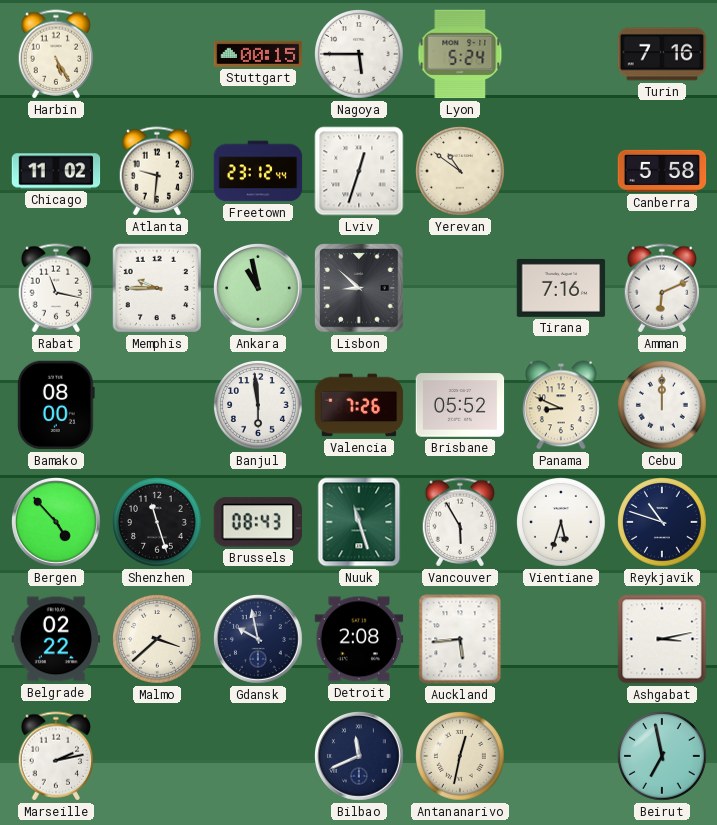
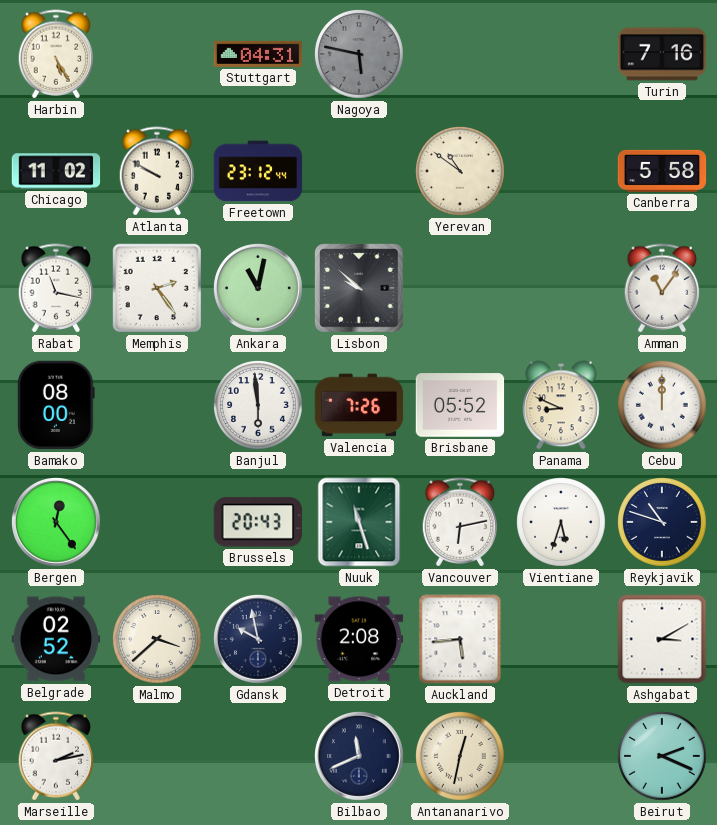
Stuttgart: 00:15 -> 04:31
Nagoya: 5:45 -> 5:47
Nagoya dial: white -> grey
Lyon: 5:24 -> none
Atlanta: 9:31 -> 9:50
Lviv: 12:33 -> none
Memphis: 9:45 -> 2:24
Ankara: 10:58 -> 11:02
Lisbon: 8:52 -> 9:52
Tirana: 7:16 -> none
Amman: 6:11 -> 11:06
Bergen: 4:53 -> 12:24
Shenzhen: 11:27 -> none
Brussels: 08:43 -> 20:43
Vancouver: 5:55 -> 6:13
Belgrade: 02:22 -> 02:52
Ashgabat: 3:13 -> 3:10
Beirut: 6:58 -> 2:19
